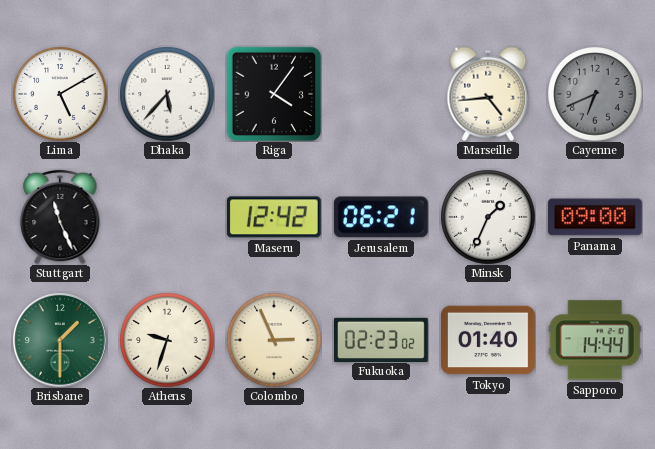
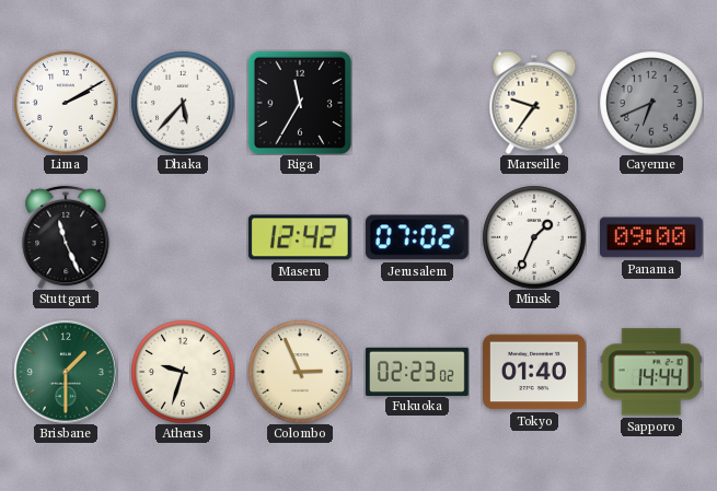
Lima: 5:10 -> 2:10
Riga: 4:06 -> 11:35
Marseille: 4:44 -> 9:36
Jerusalem: 06:21 -> 07:02
